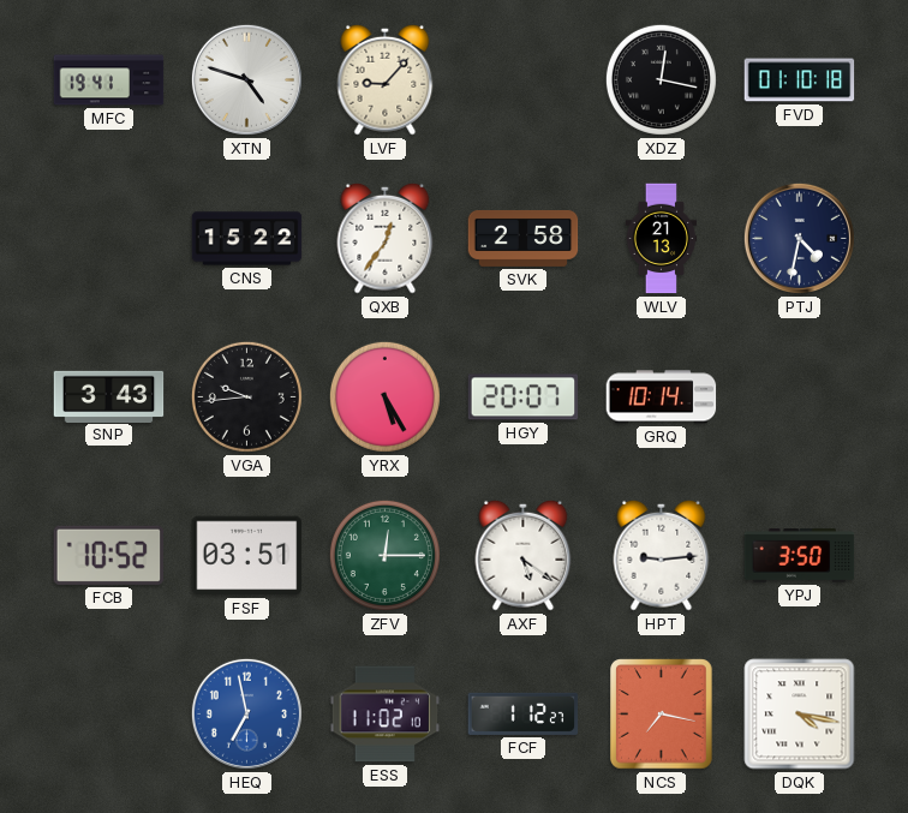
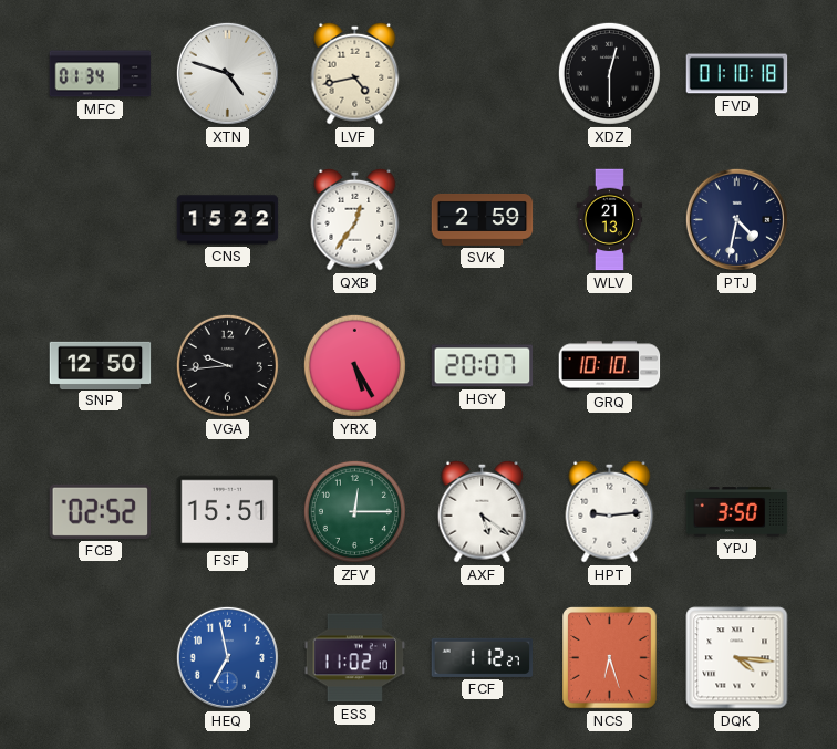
MFC: 19:41 -> 01:34
LVF: 9:07 -> 4:43
XDZ: 12:17 -> 12:30
SVK: 2:58 -> 2:59
SNP: 3:43 -> 12:50
GRQ: 10:14 -> 10:10
FCB: 10:52 -> 02:52
FSF: 03:51 -> 15:51
NCS: 7:17 -> 6:27
DQK: 4:17 -> 4:16
